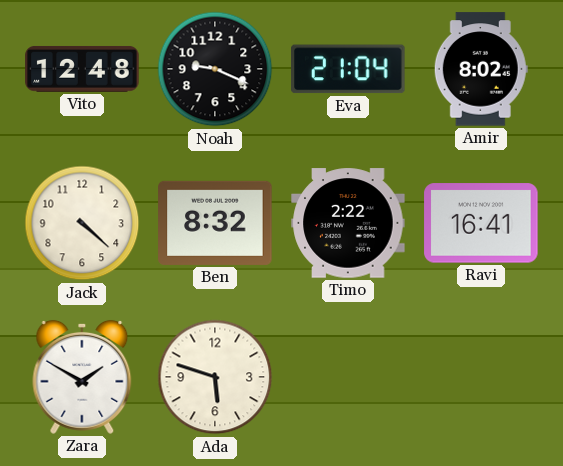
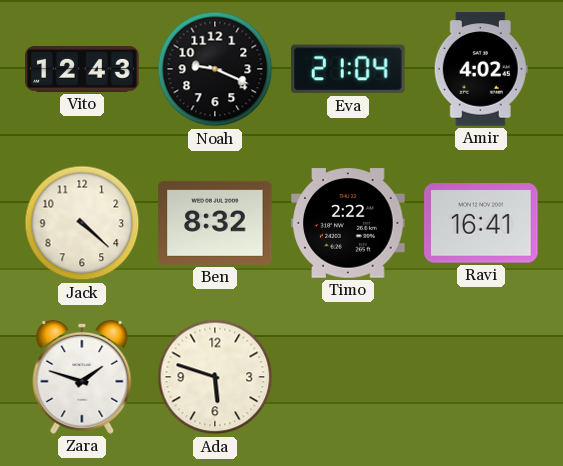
Vito: 12:48 -> 12:43
Amir: 8:02 -> 4:02
Zara: 1:50 -> 1:48
